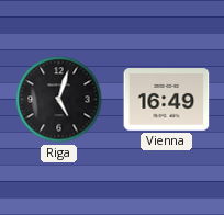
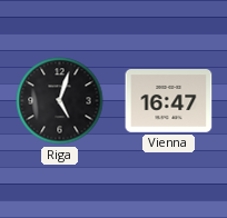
Vienna: 16:49 -> 16:47
